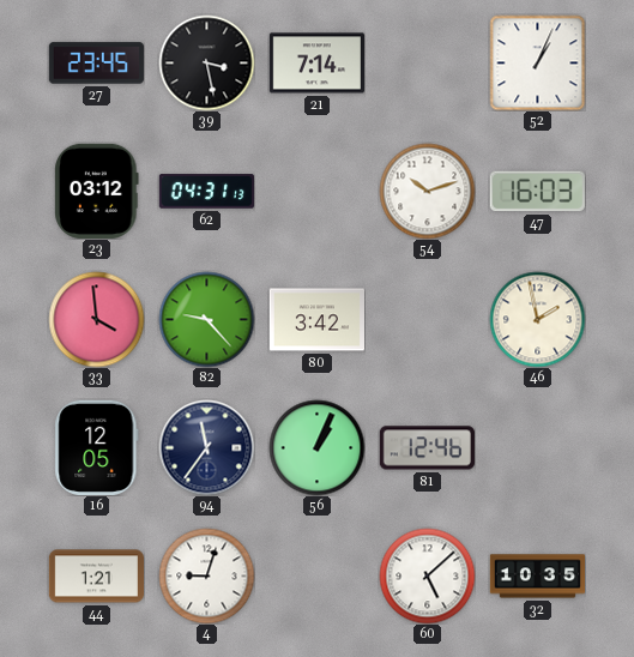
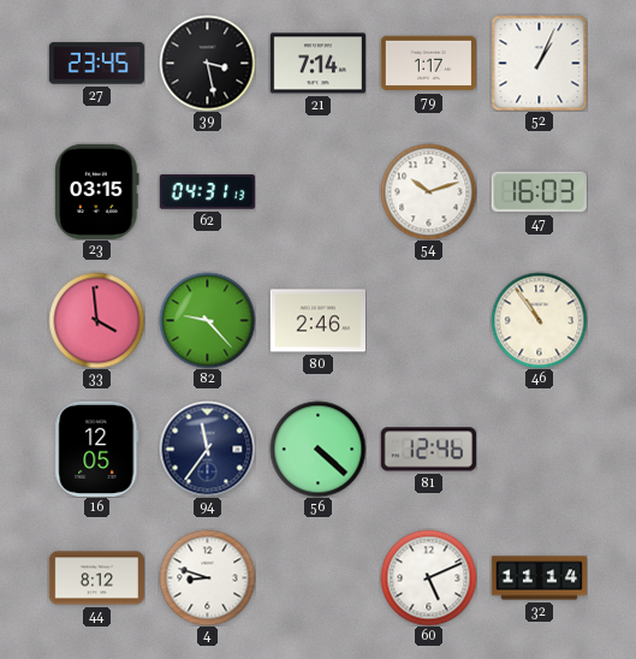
79: none -> 1:17
23: 03:12 -> 03:15
80: 3:42 -> 2:46
46: 1:58 -> 10:54
56: 1:04 -> 4:22
44: 1:21 -> 8:12
4: 9:03 -> 8:48
60: 5:08 -> 5:11
32: 10:35 -> 11:14
